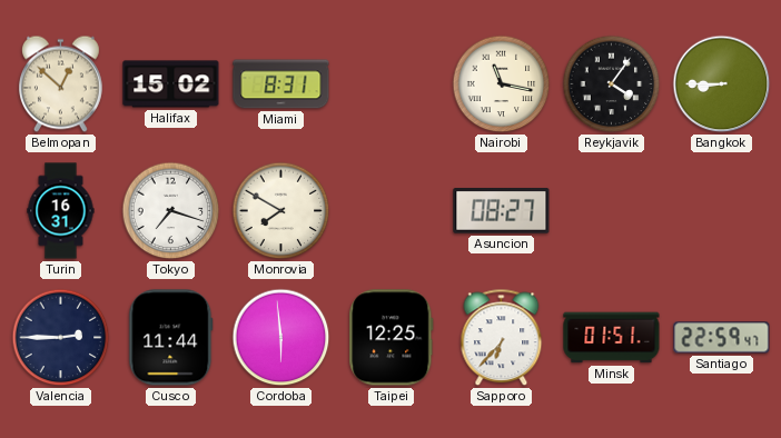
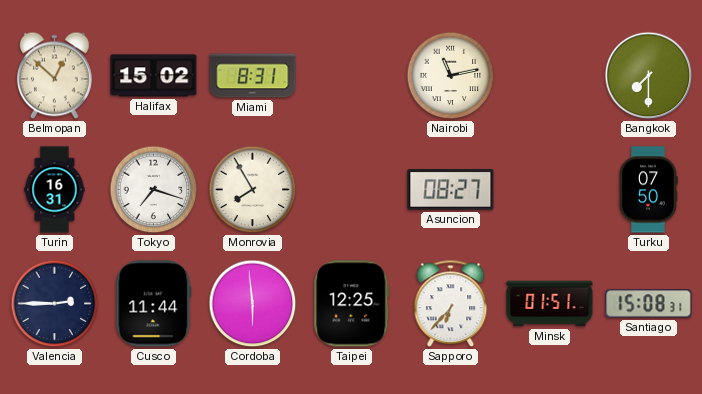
Nairobi: 11:17 -> 11:13
Reykjavik: 4:06 -> none
Bangkok: 8:45 -> 7:30
Monrovia: 7:50 -> 7:55
Turku: none -> 07:50
Santiago: 22:59 -> 15:08
